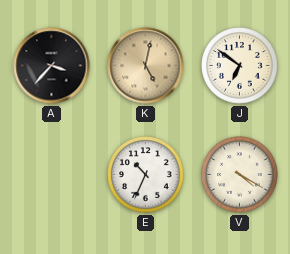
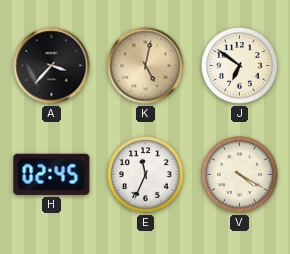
H: none -> 02:45
E: 10:34 -> 11:34
